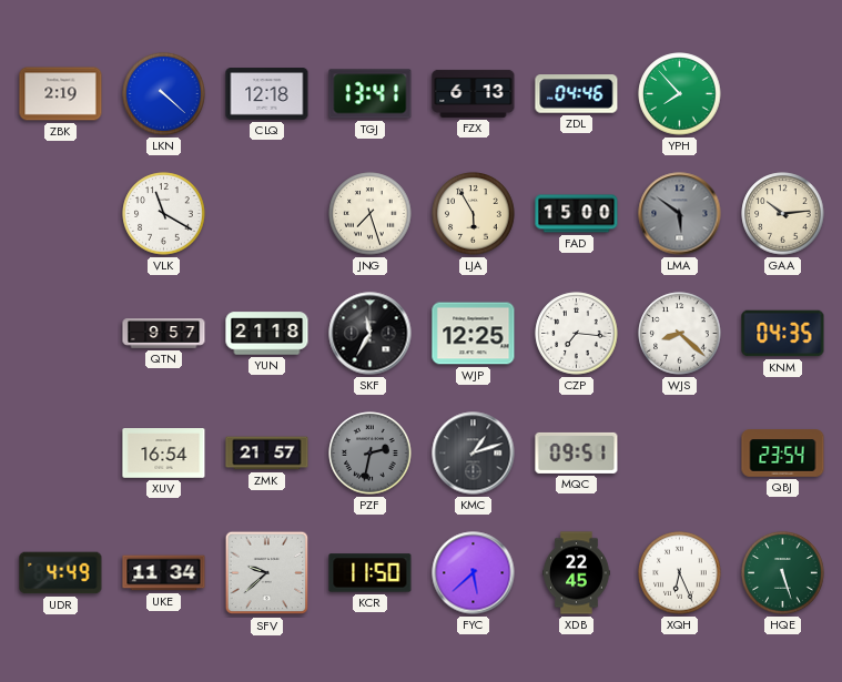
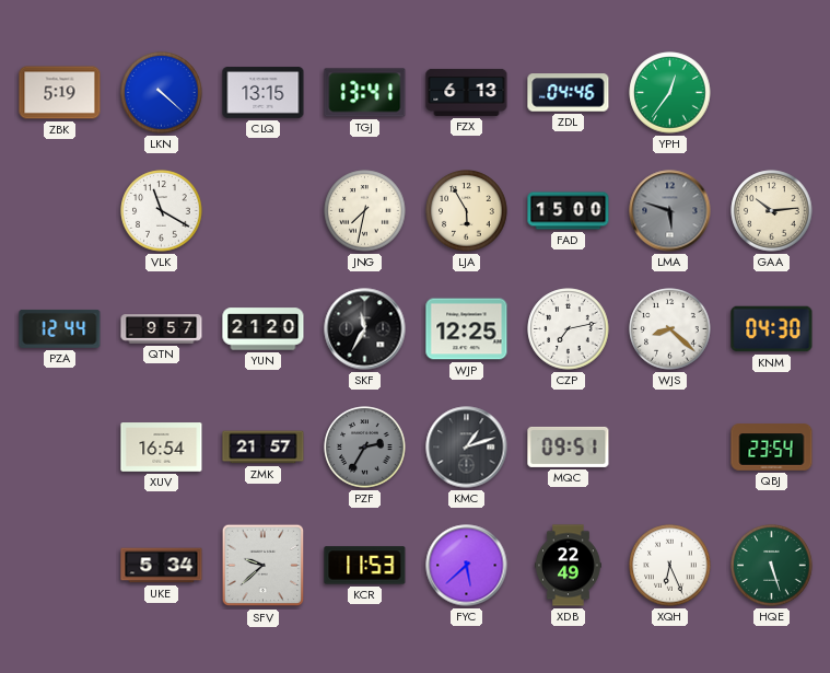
ZBK: 2:19 -> 5:19
CLQ: 12:18 -> 13:15
YPH: 7:53 -> 12:36
JNG: 7:27 -> 7:32
LMA: 5:51 -> 5:48
PZA: none -> 12:44
YUN: 21:18 -> 21:20
CZP: 7:16 -> 7:13
KNM: 04:35 -> 04:30
PZF: 2:32 -> 2:35
UDR: 4:49 -> none
UKE: 11:34 -> 5:34
KCR: 11:50 -> 11:53
XDB: 22:45 -> 22:49
